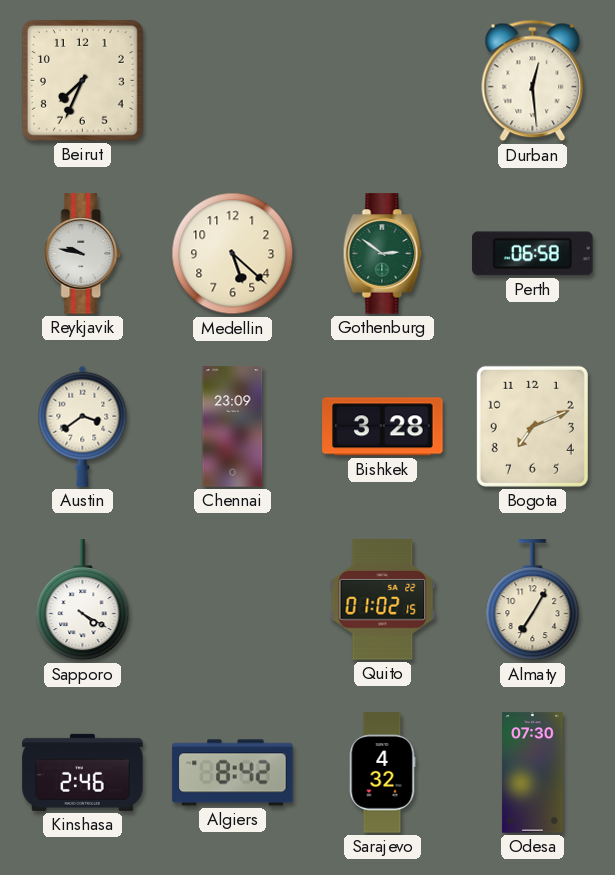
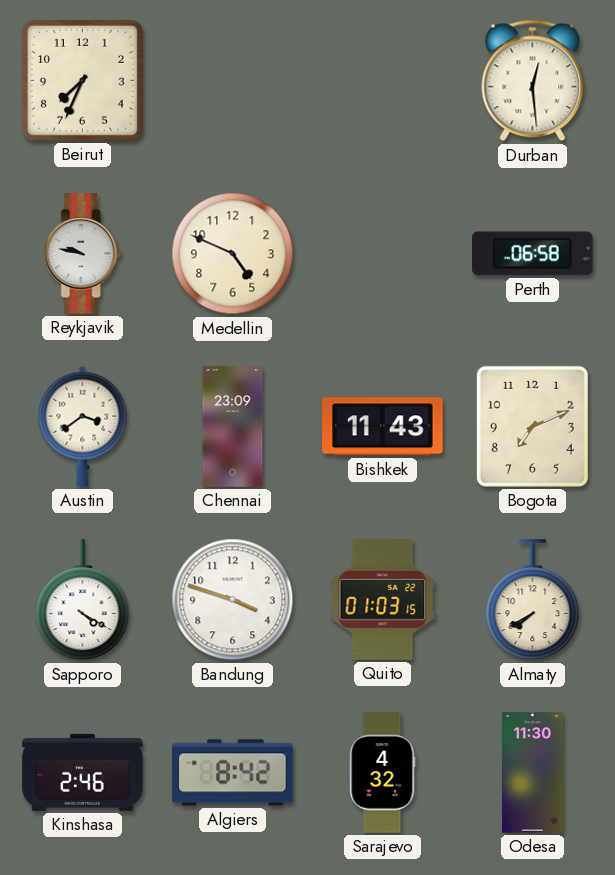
Medellin: 5:22 -> 4:49
Gothenburg: 2:51 -> none
Bishkek: 3:28 -> 11:43
Bandung: none -> 3:48
Quito: 01:02 -> 01:03
Almaty: 7:05 -> 7:40
Odesa: 07:30 -> 11:30
